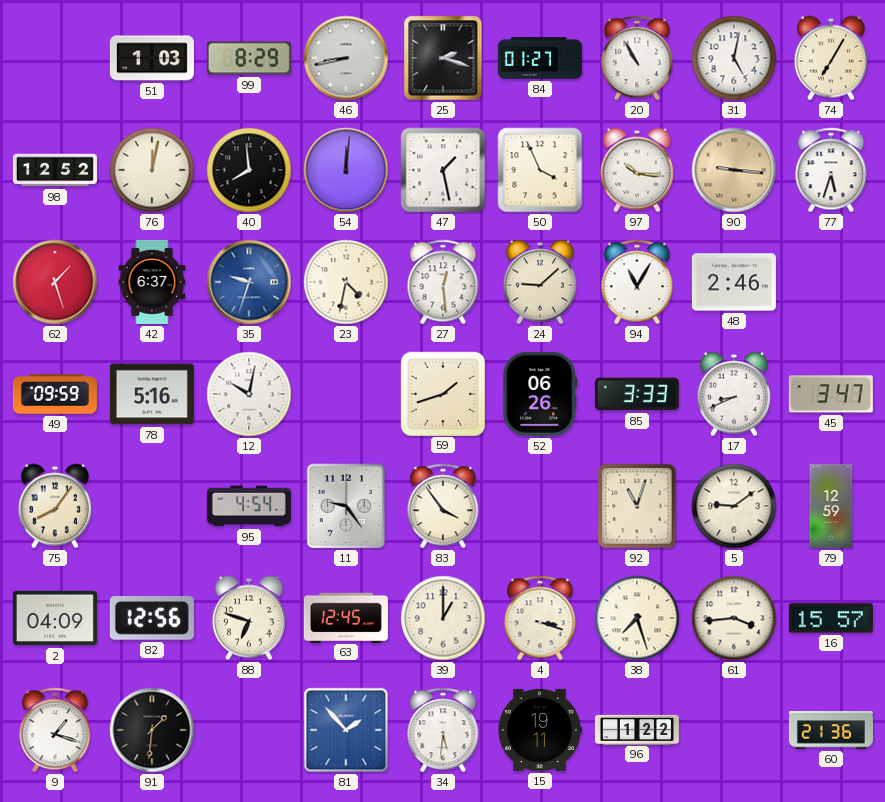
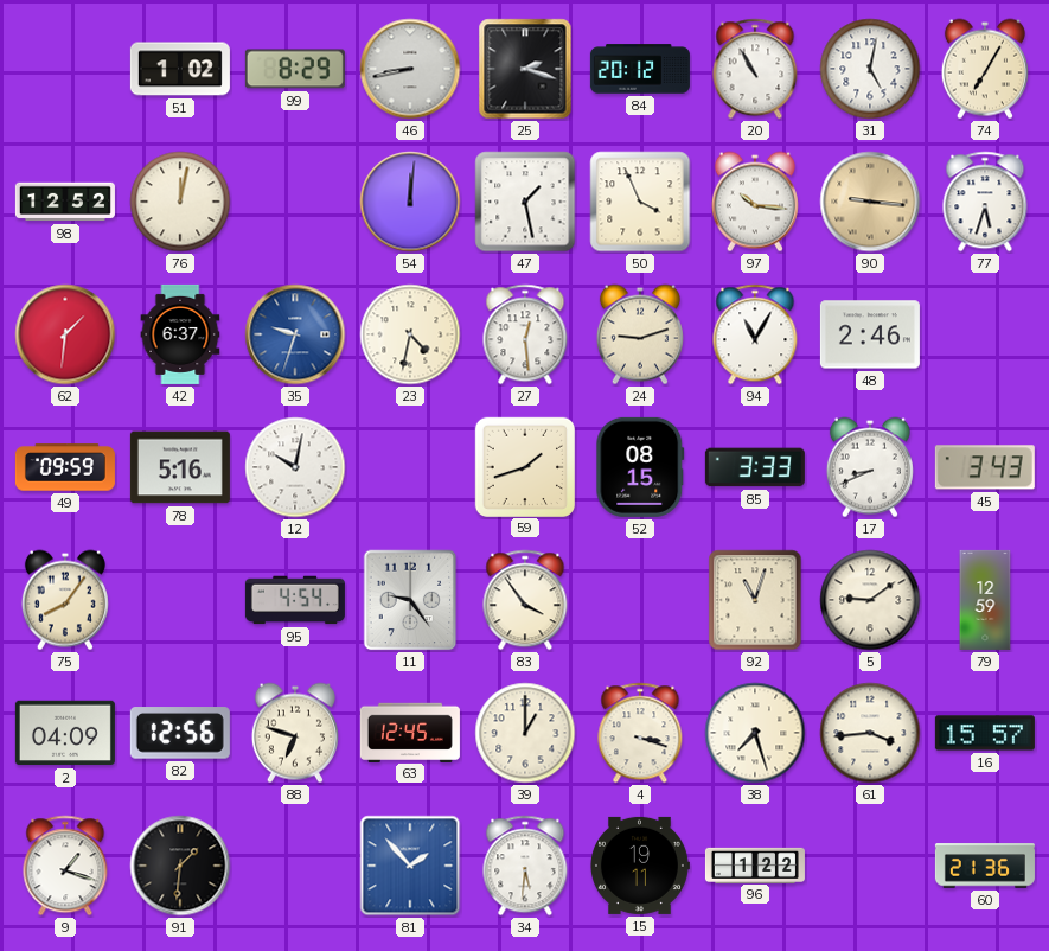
51: 1:03 -> 1:02
84: 01:27 -> 20:12
40: 7:59 -> none
62: 1:27 -> 1:31
24: 9:08 -> 9:12
52: 06:26 -> 08:15
45: 3:47 -> 3:43
